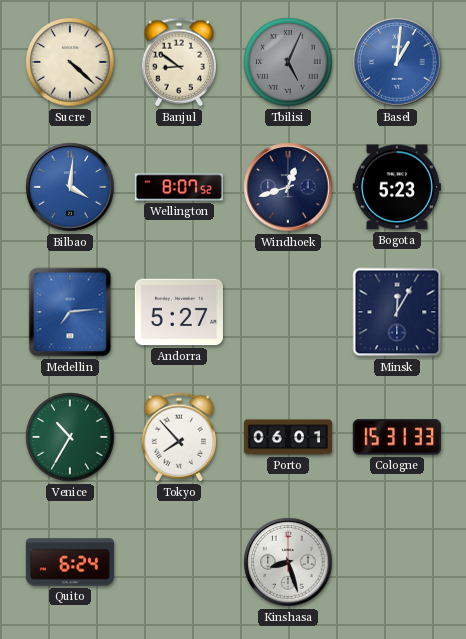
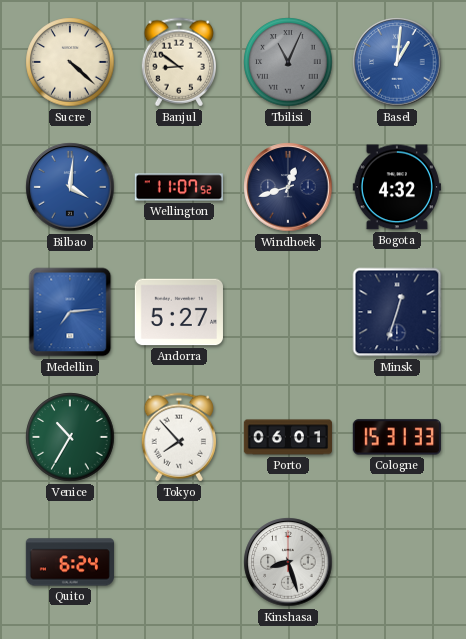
Tbilisi: 5:04 -> 11:04
Wellington: 8:07 -> 11:07
Bogota: 5:23 -> 4:32
Minsk: 12:05 -> 12:33
